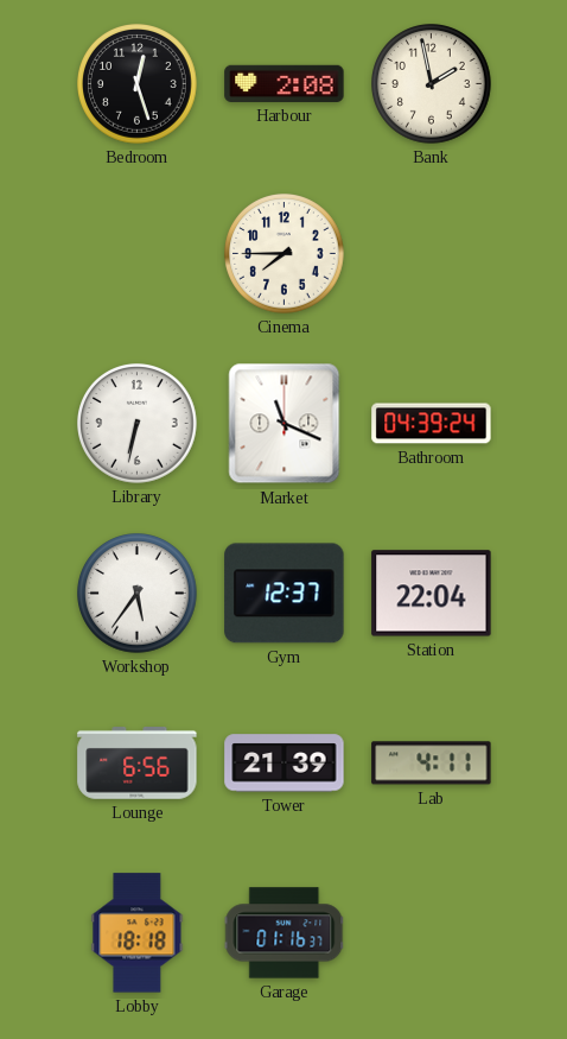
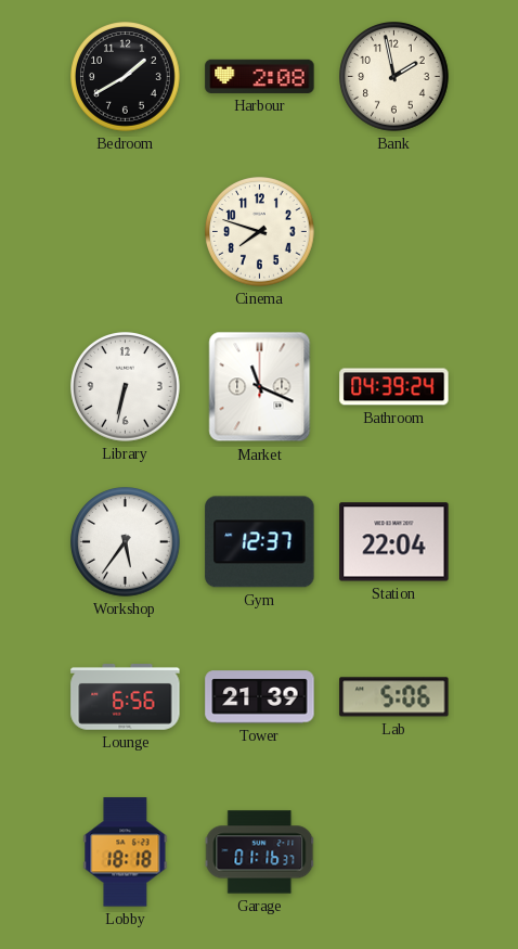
Bedroom: 12:27 -> 1:40
Cinema: 7:45 -> 7:48
Lab: 4:11 -> 5:06
